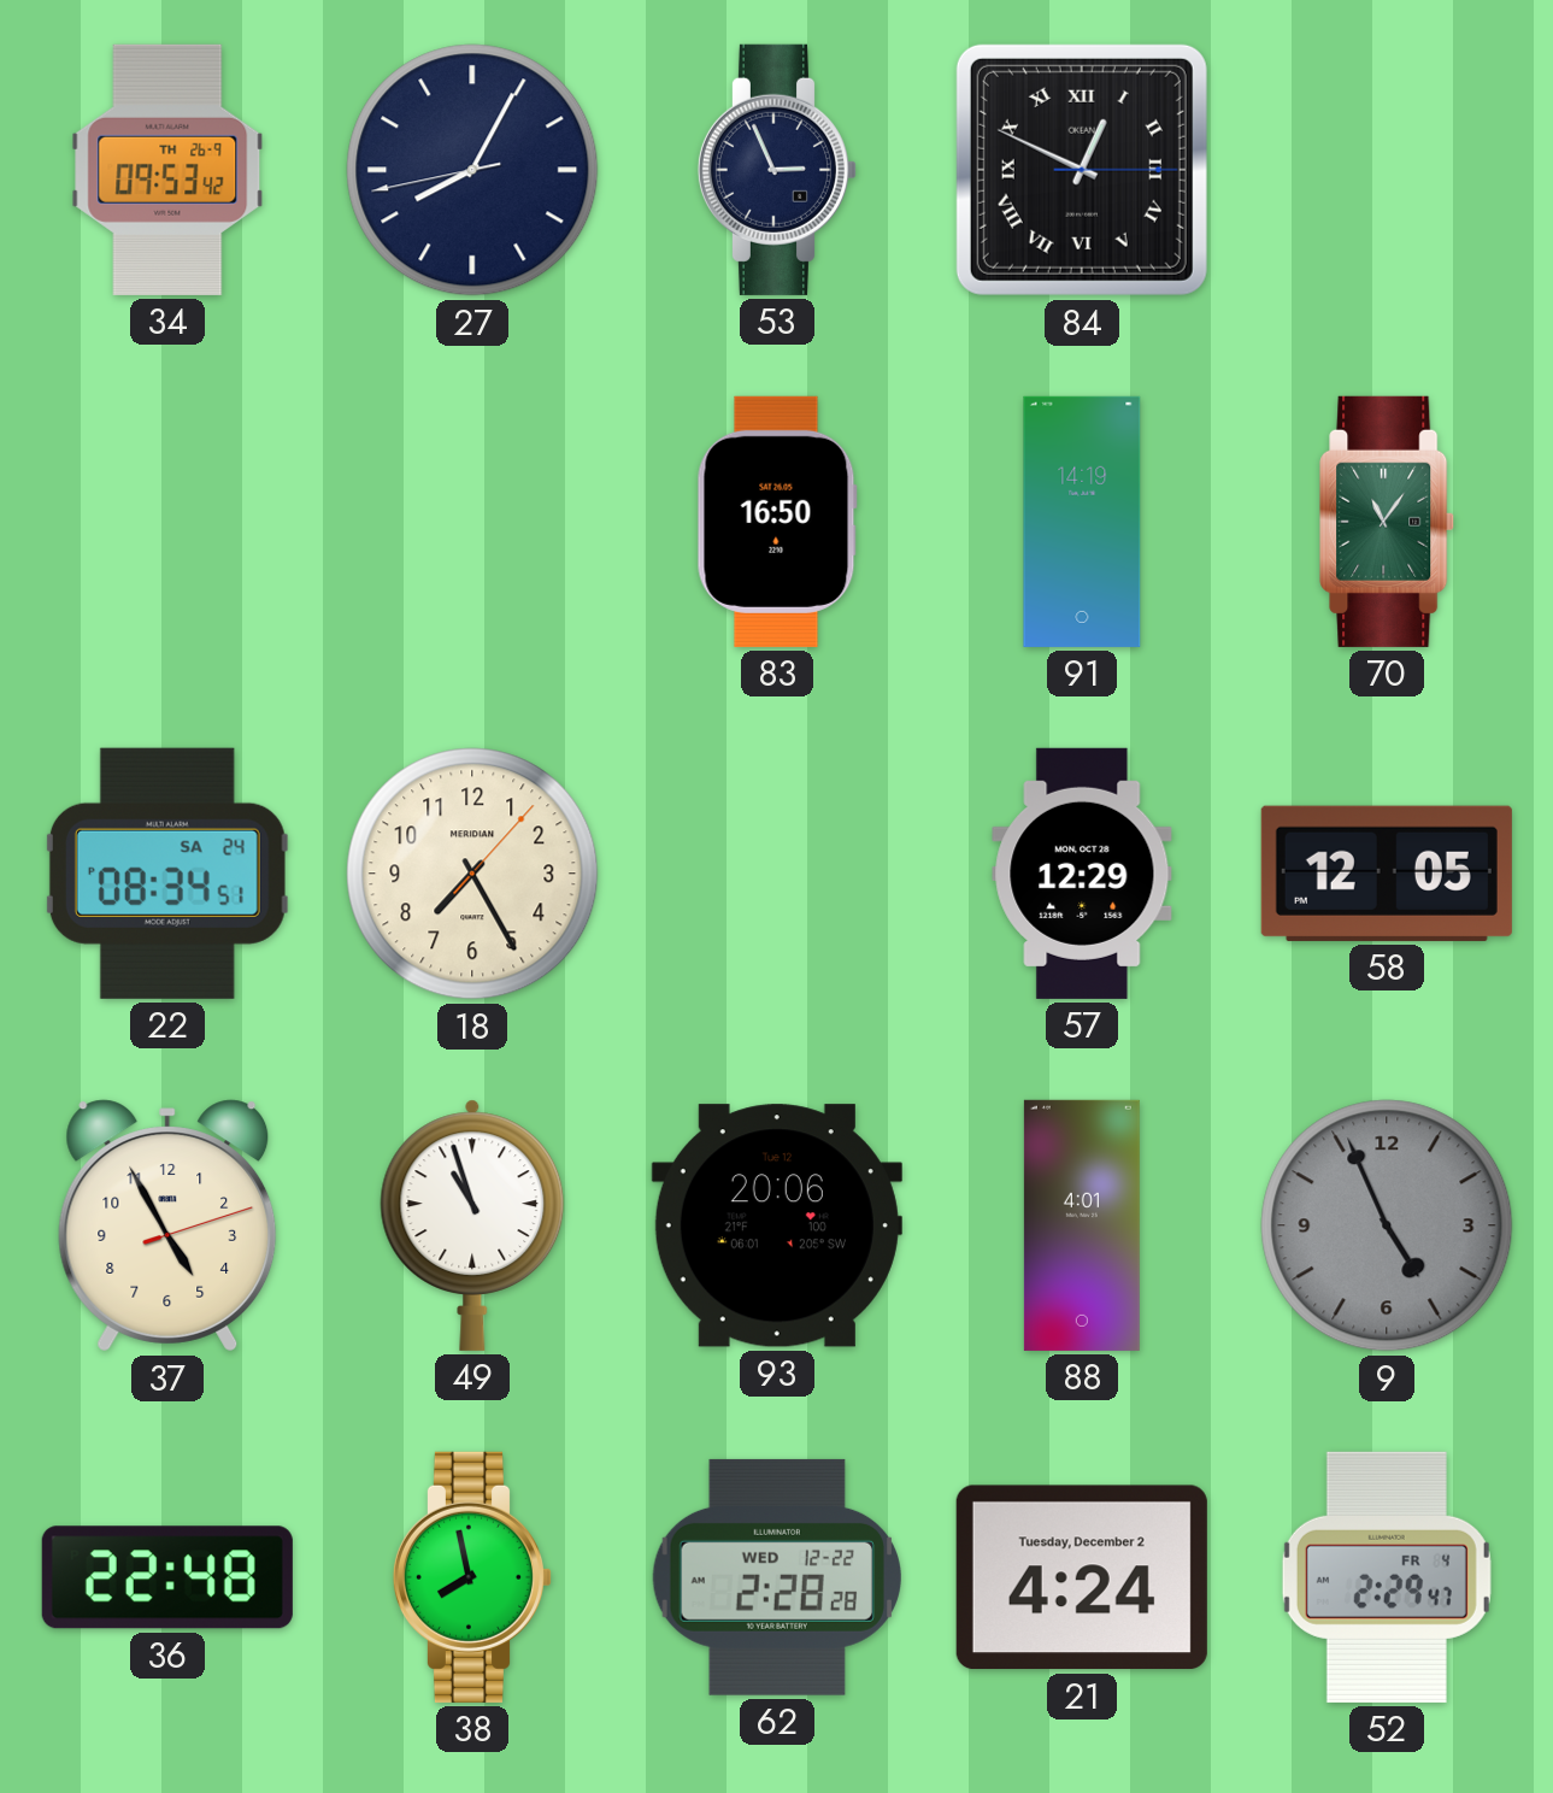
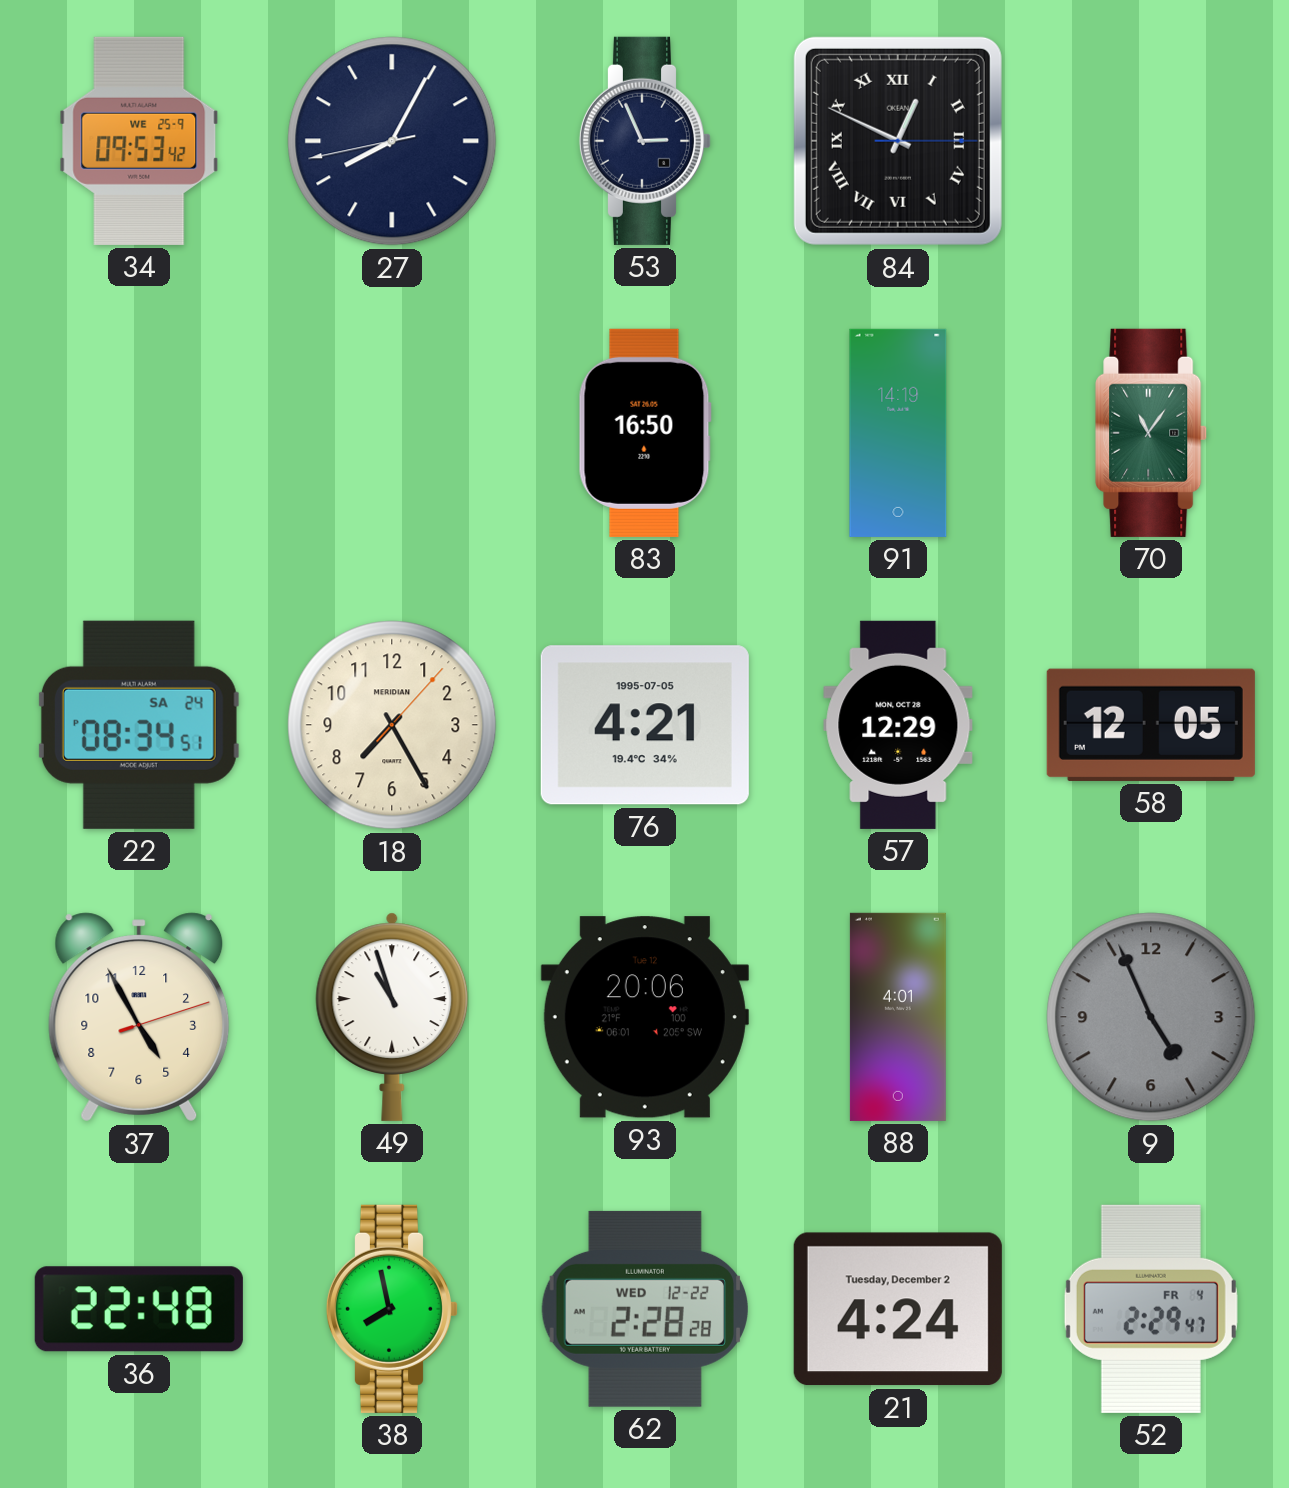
34 date: TH 26-9 -> WE 25-9
76: none -> 4:21
